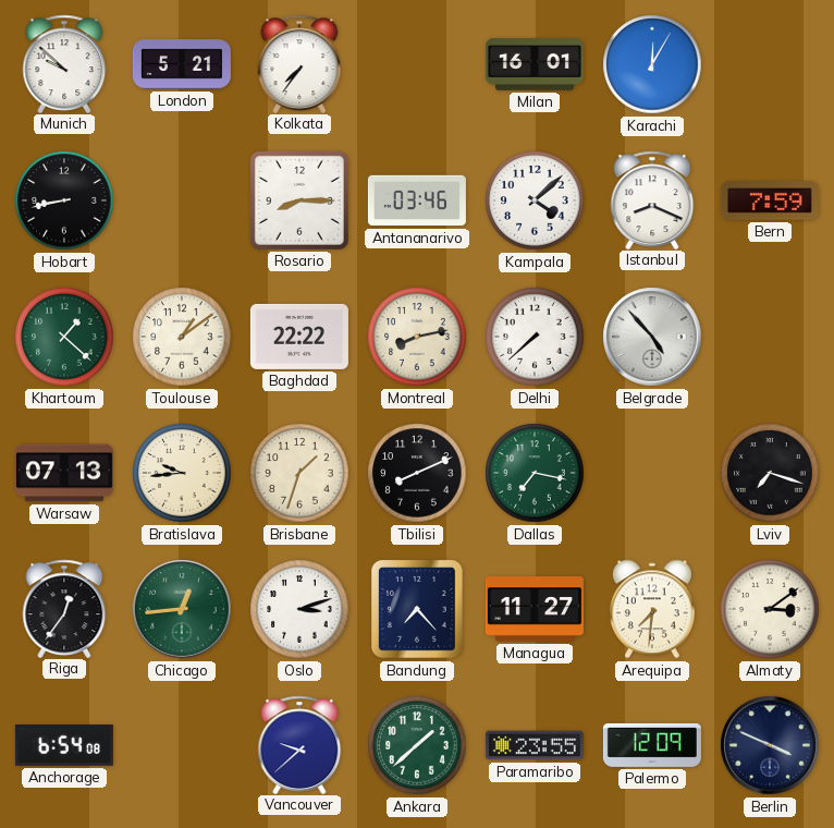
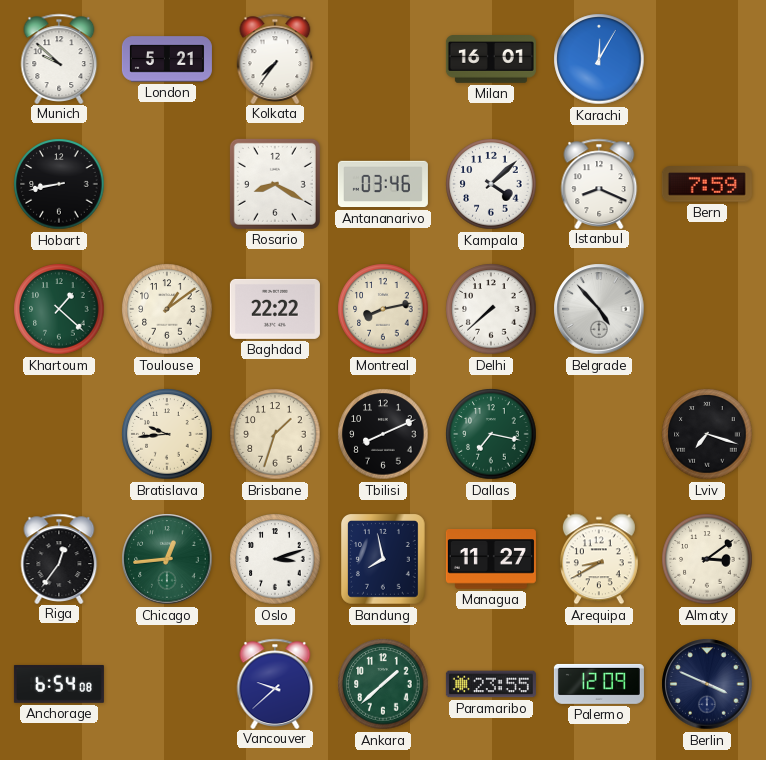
Rosario: 8:15 -> 8:20
Warsaw: 07:13 -> none
Bandung: 7:23 -> 7:58
Arequipa: 7:31 -> 8:40
